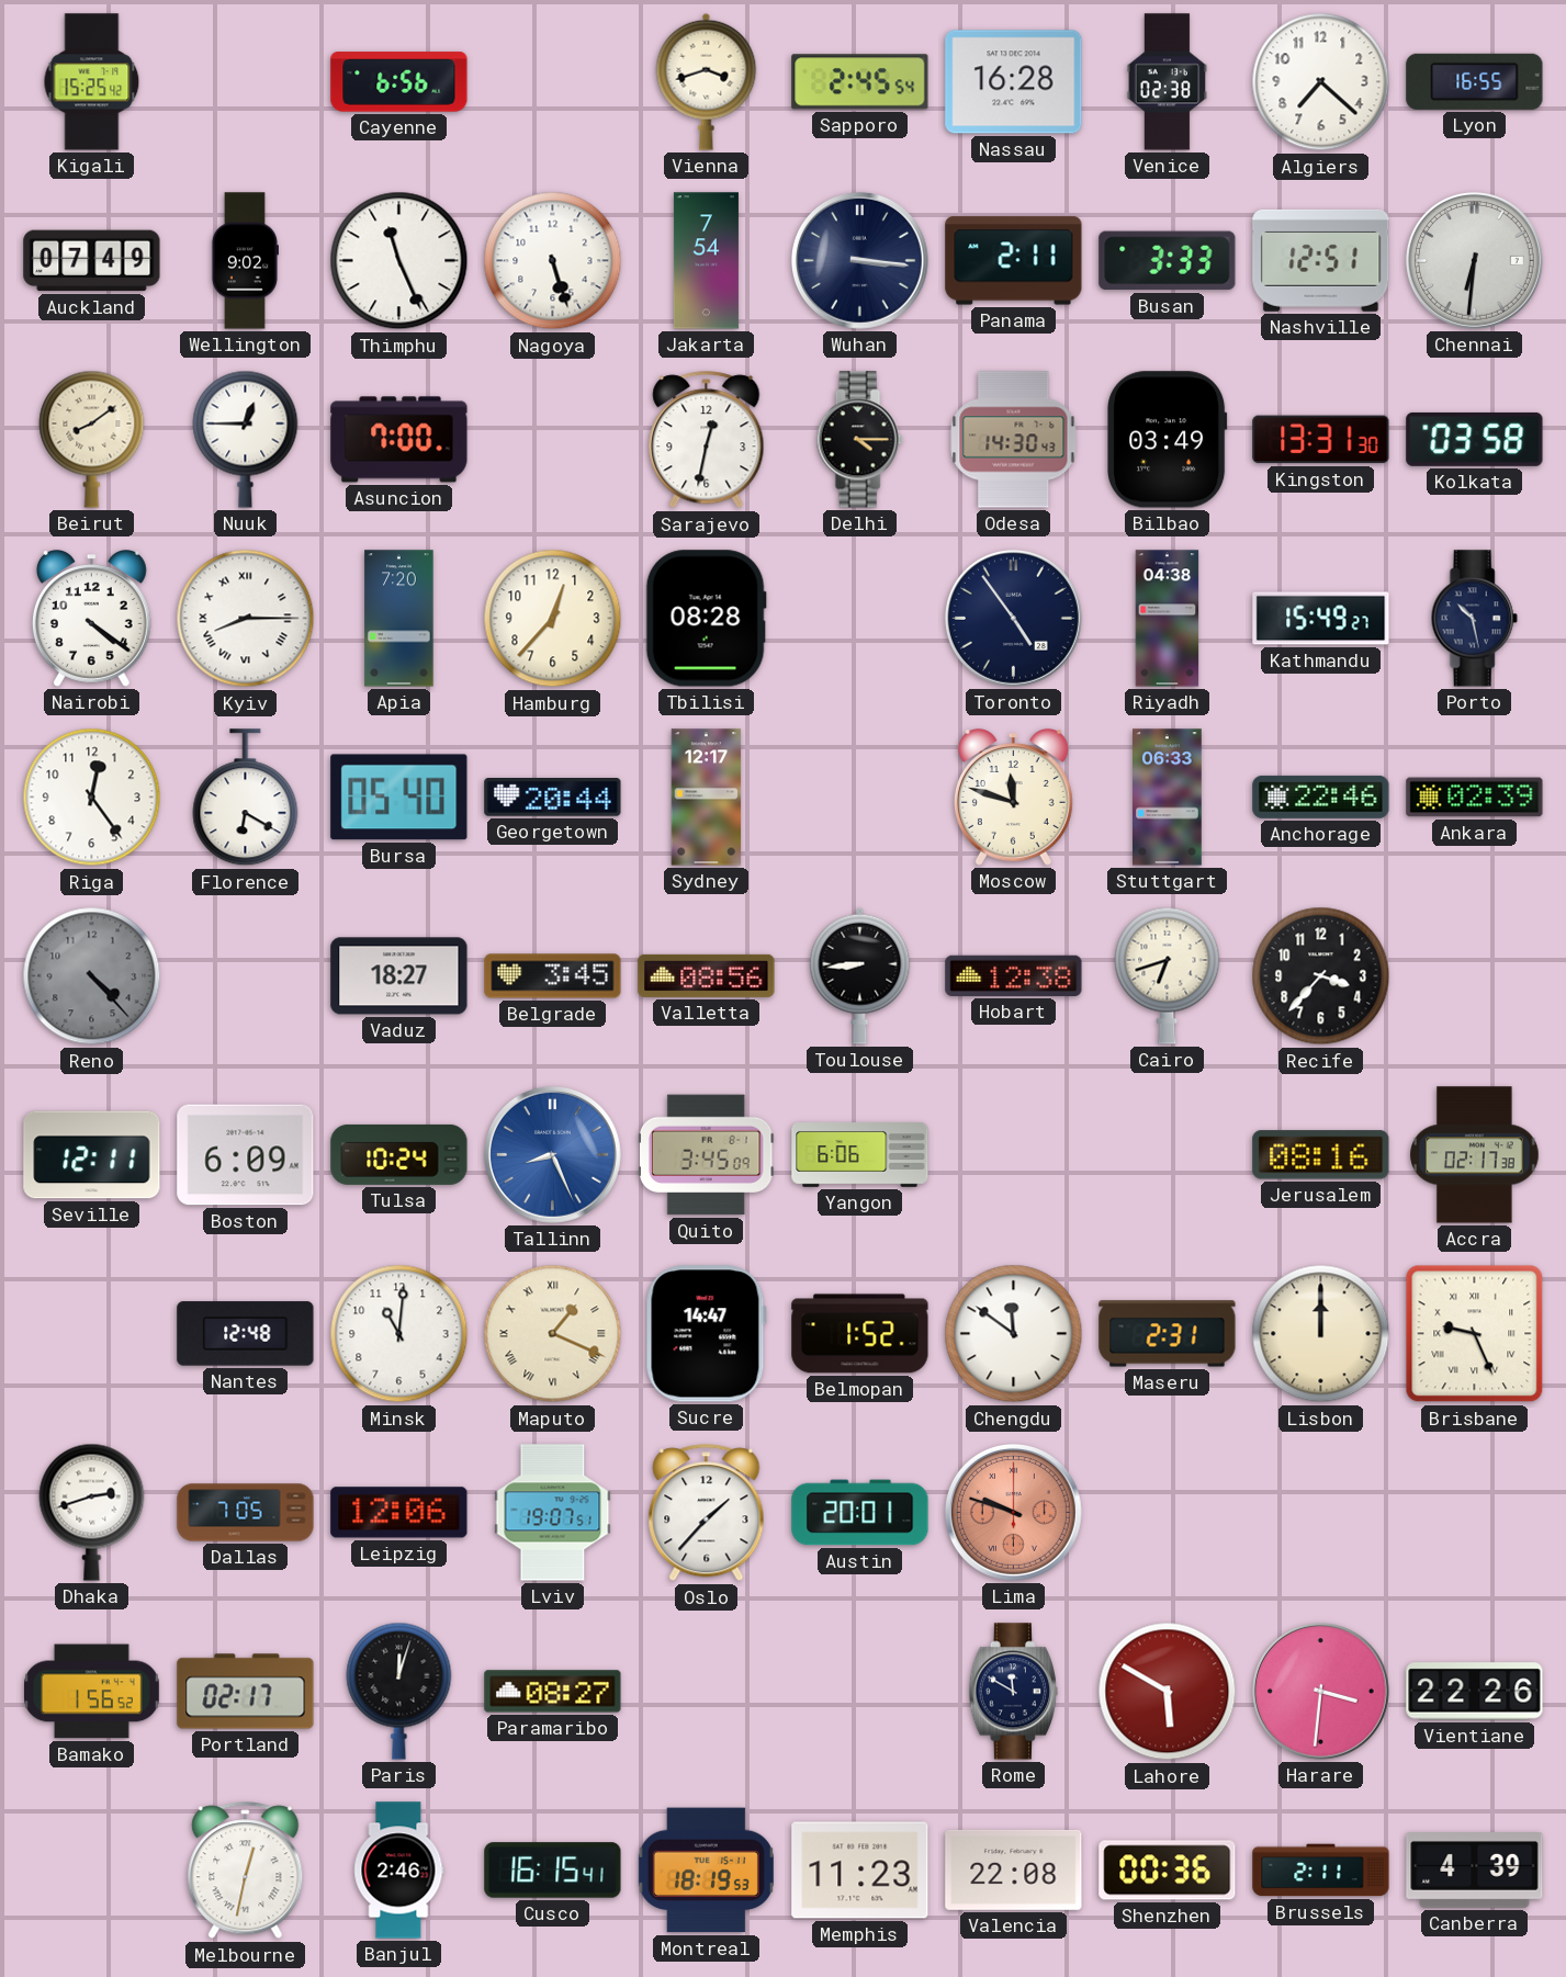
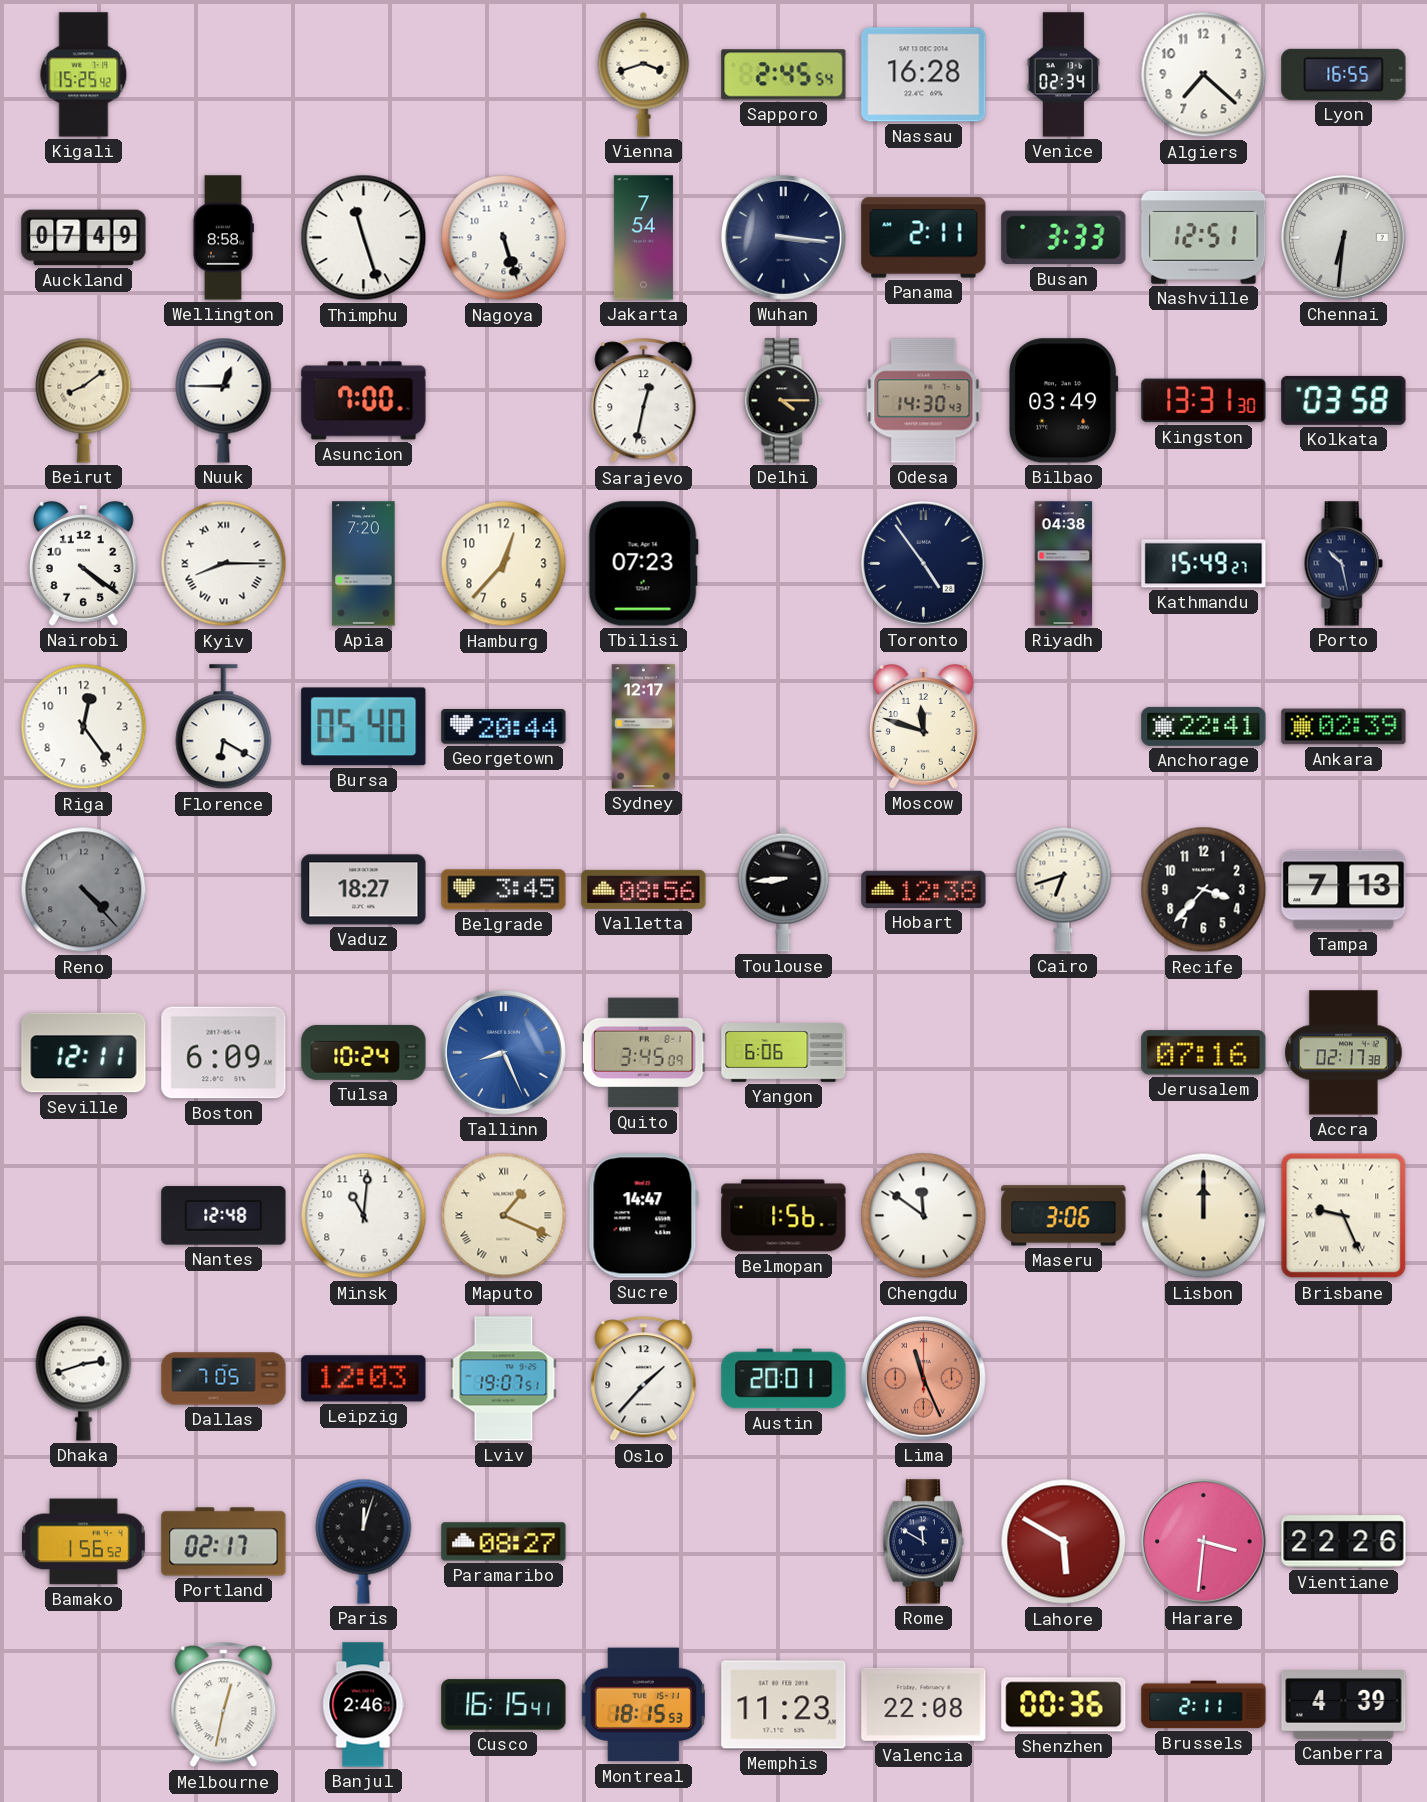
Cayenne: 6:56 -> none
Venice: 02:38 -> 02:34
Wellington: 9:02 -> 8:58
Thimphu: 11:26 -> 11:27
Tbilisi: 08:28 -> 07:23
Stuttgart: 06:33 -> none
Anchorage: 22:46 -> 22:41
Tampa: none -> 7:13
Jerusalem: 08:16 -> 07:16
Belmopan: 1:52 -> 1:56
Maseru: 2:31 -> 3:06
Leipzig: 12:06 -> 12:03
Lima: 9:48 -> 11:26
Montreal: 18:19 -> 18:15
